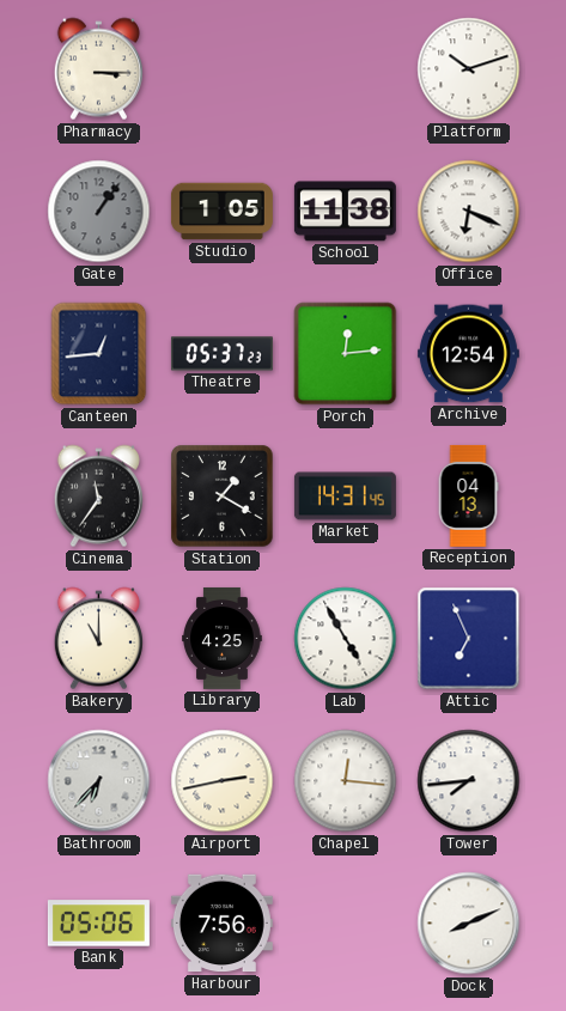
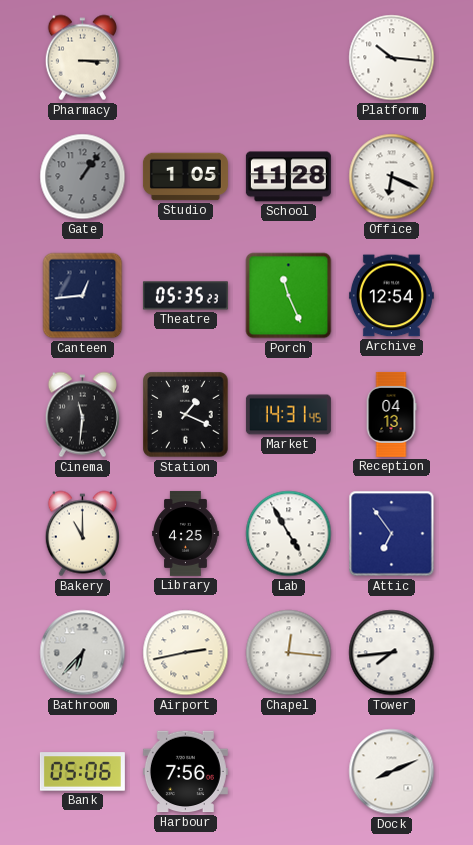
Platform: 10:12 -> 10:16
School: 11:38 -> 11:28
Theatre: 05:37 -> 05:35
Porch: 12:14 -> 11:26
Cinema: 11:36 -> 11:31
Station: 1:20 -> 1:19
Attic: 6:56 -> 6:54
